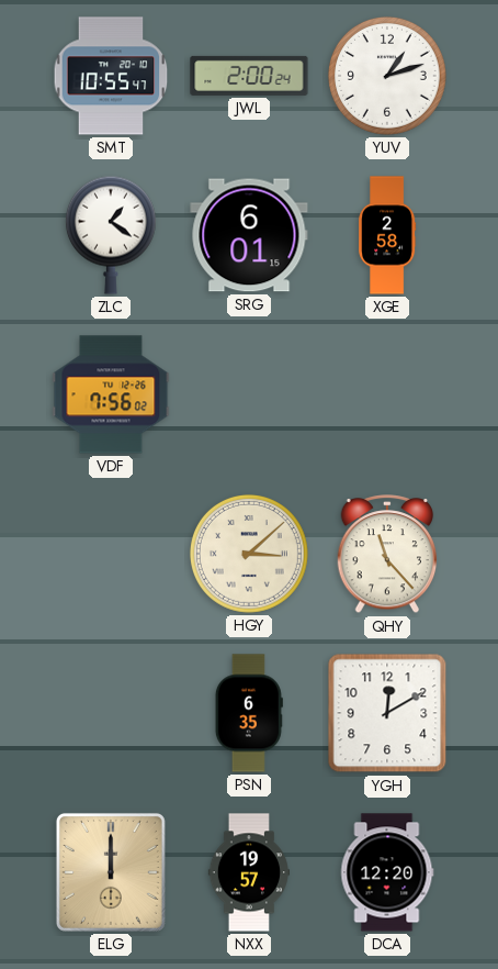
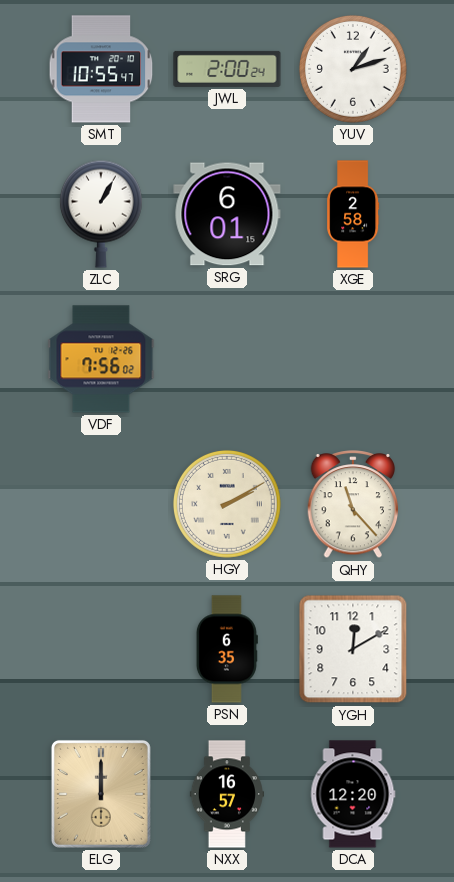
ZLC: 1:21 -> 1:05
HGY: 3:08 -> 2:10
NXX: 19:57 -> 16:57
